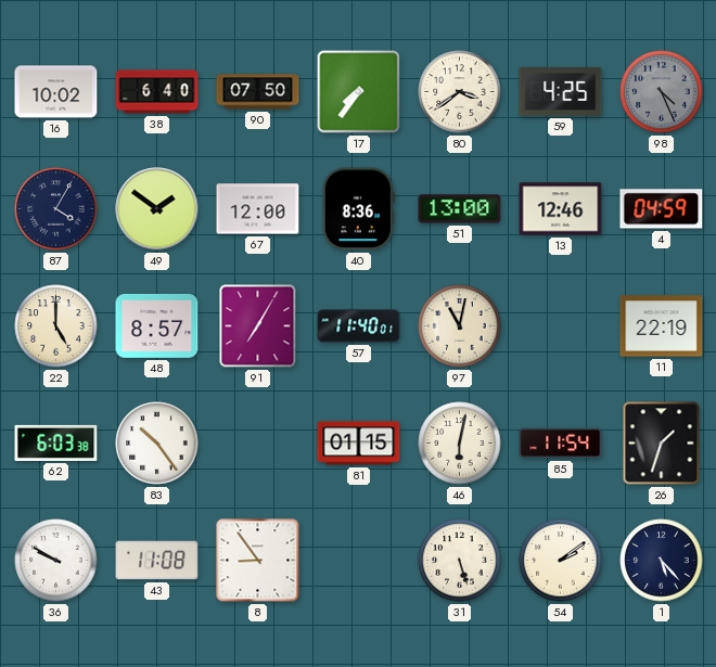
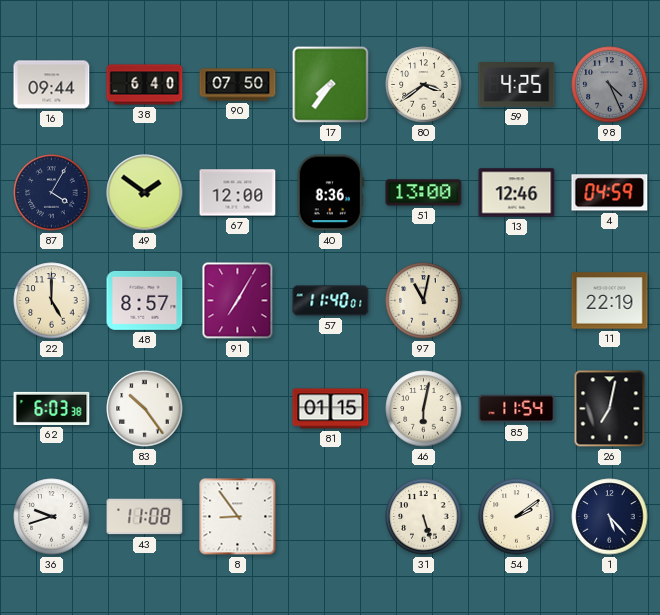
16: 10:02 -> 09:44
26: 1:33 -> 7:02
36: 9:50 -> 9:42
